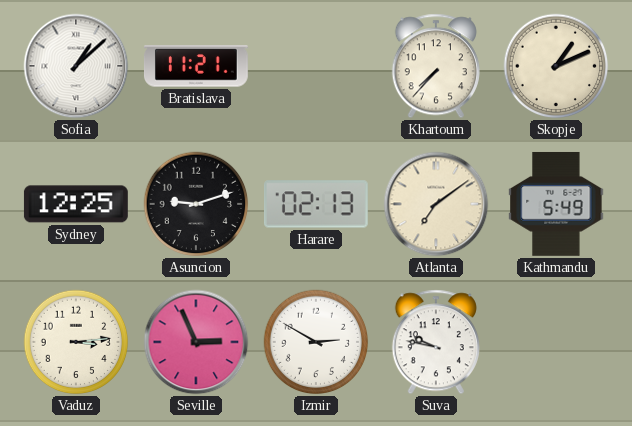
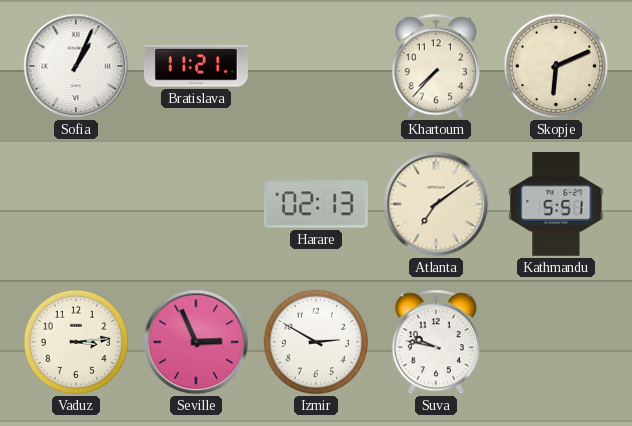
Sofia: 1:08 -> 1:04
Skopje: 1:11 -> 6:11
Sydney: 12:25 -> none
Asuncion: 9:12 -> none
Kathmandu: 5:49 -> 5:51
